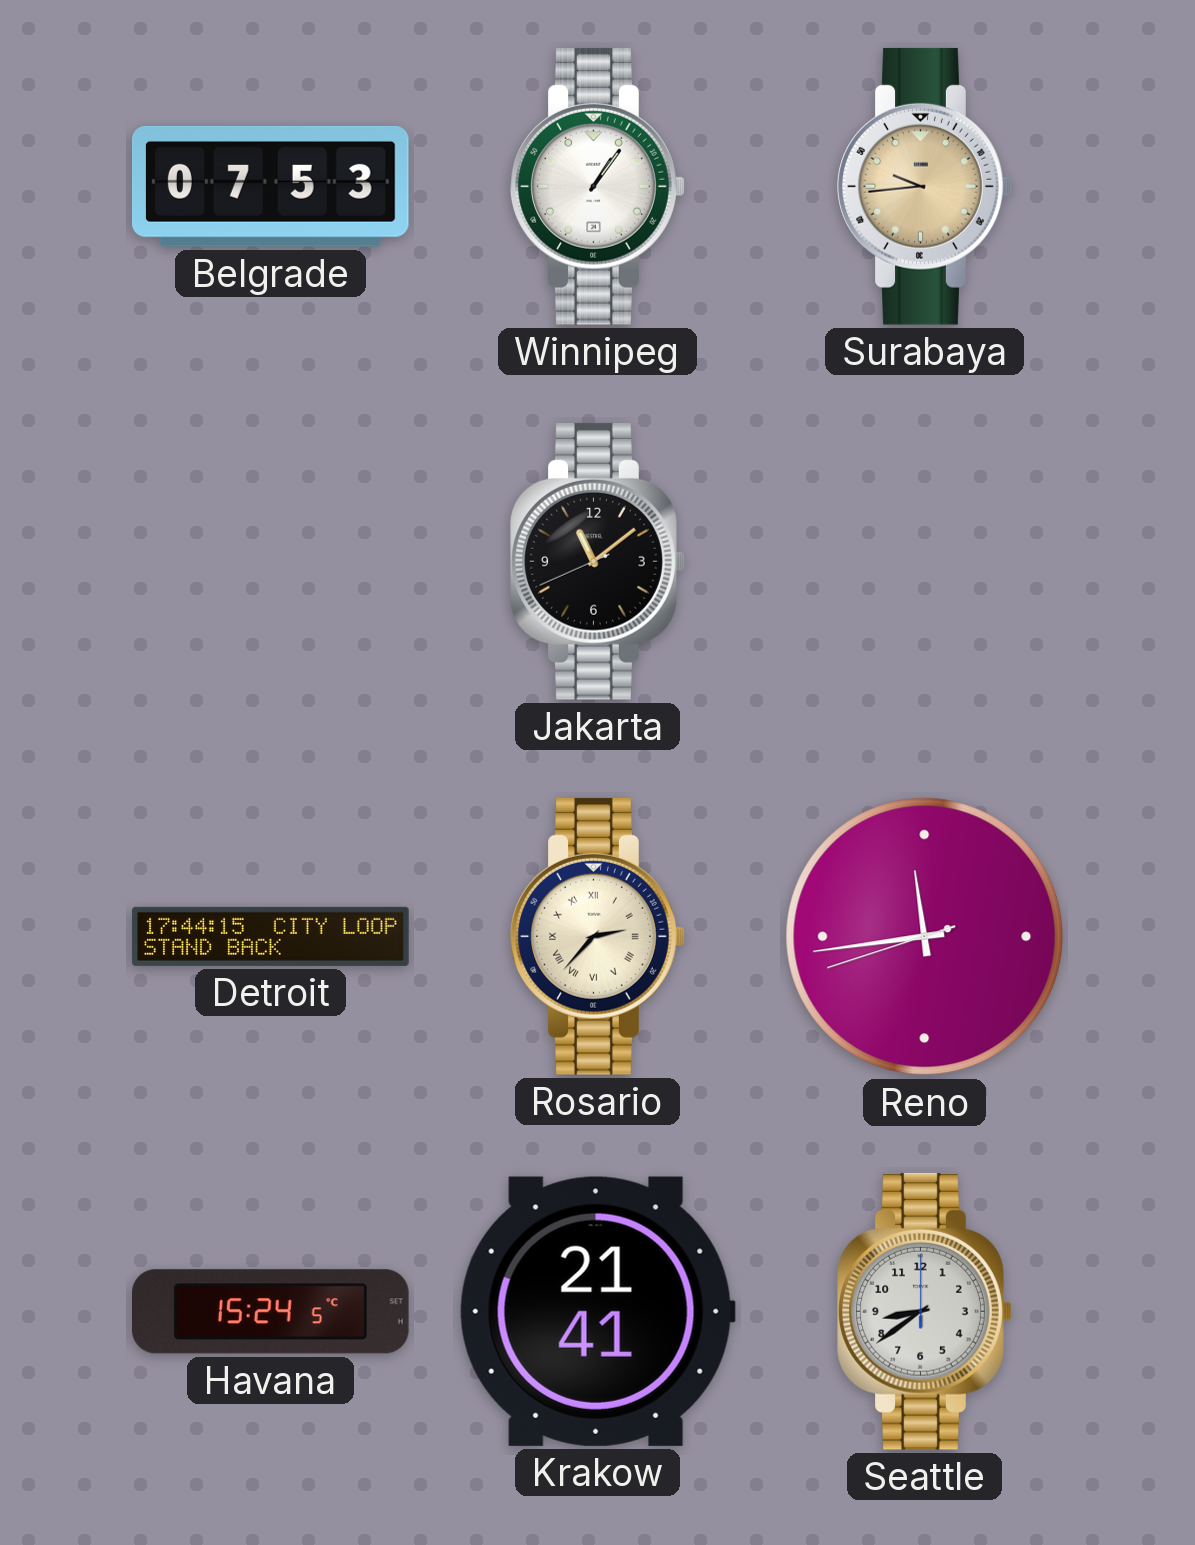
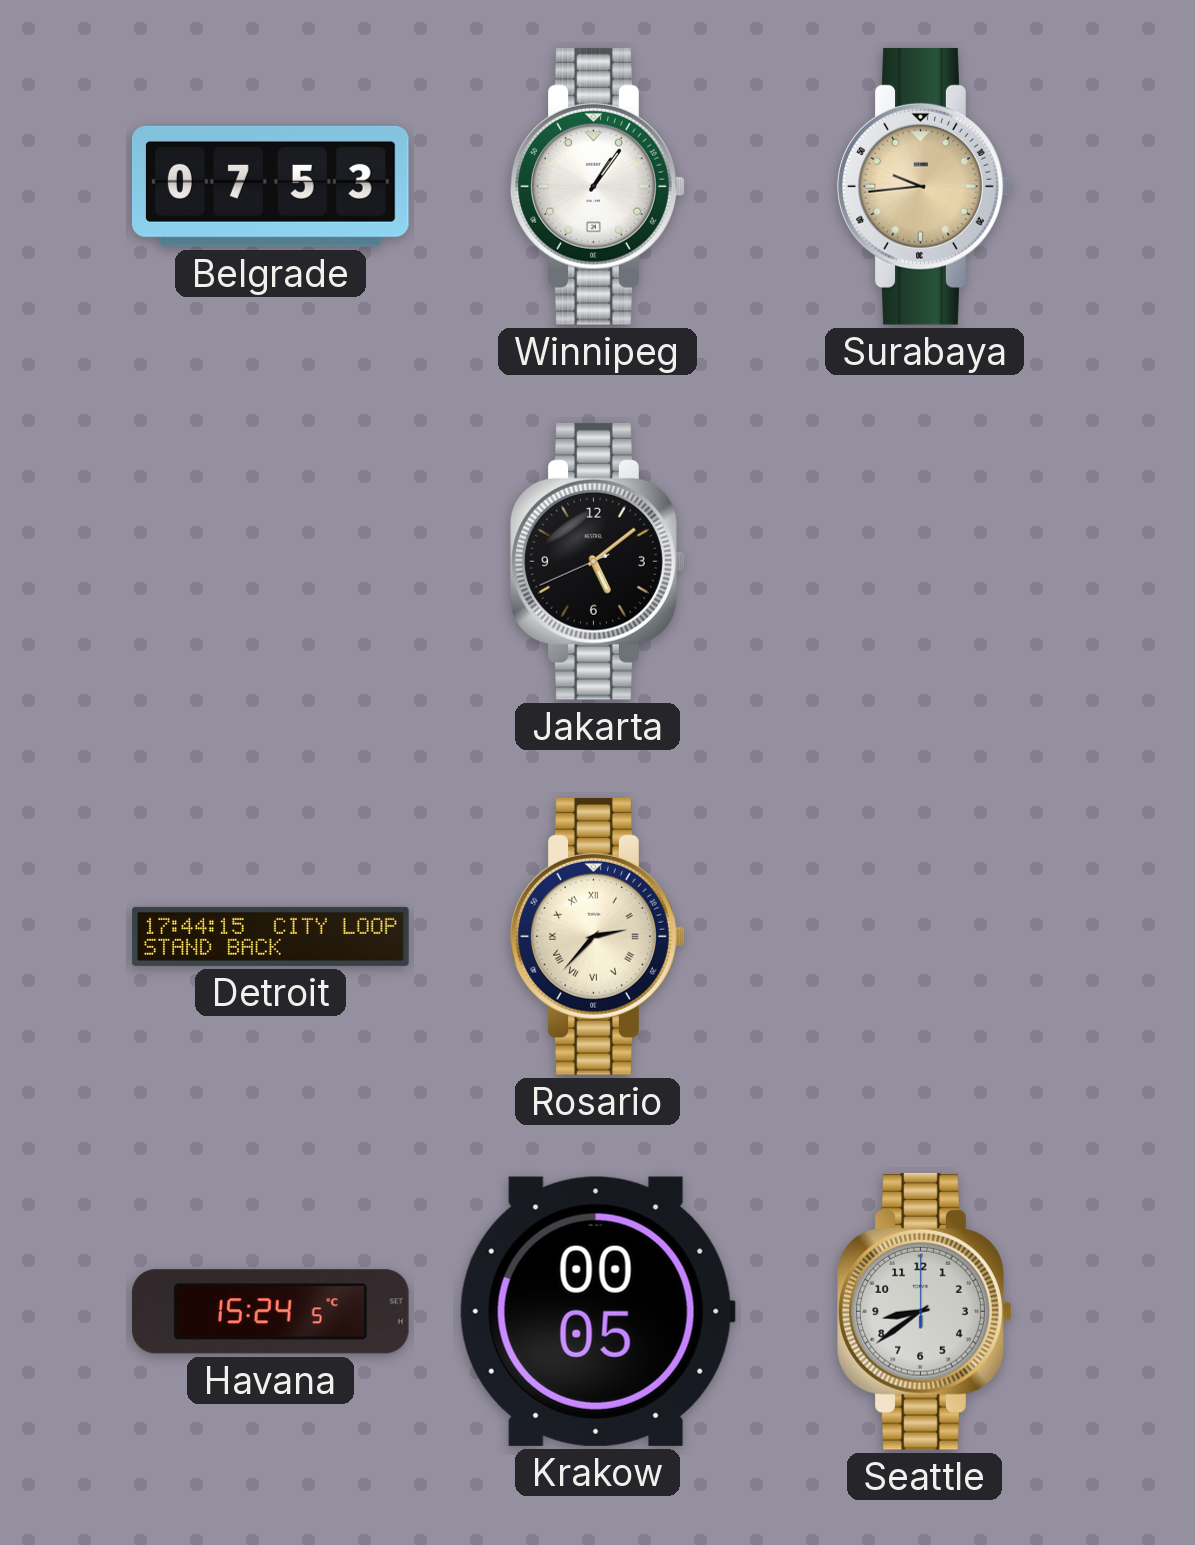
Jakarta: 11:08 -> 5:08
Reno: 11:43 -> none
Krakow: 21:41 -> 00:05
